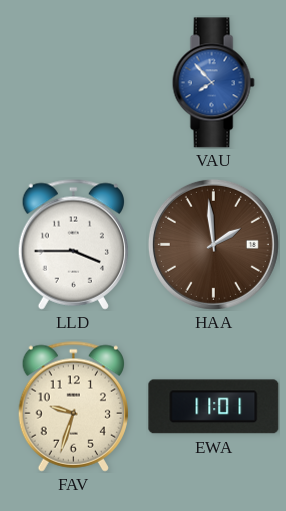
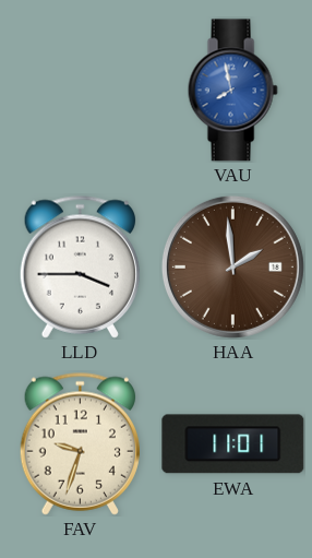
VAU: 7:53 -> 7:58
